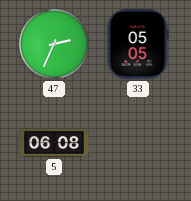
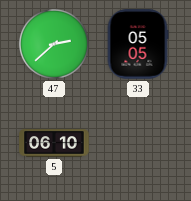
47: 2:34 -> 2:38
5: 06:08 -> 06:10
